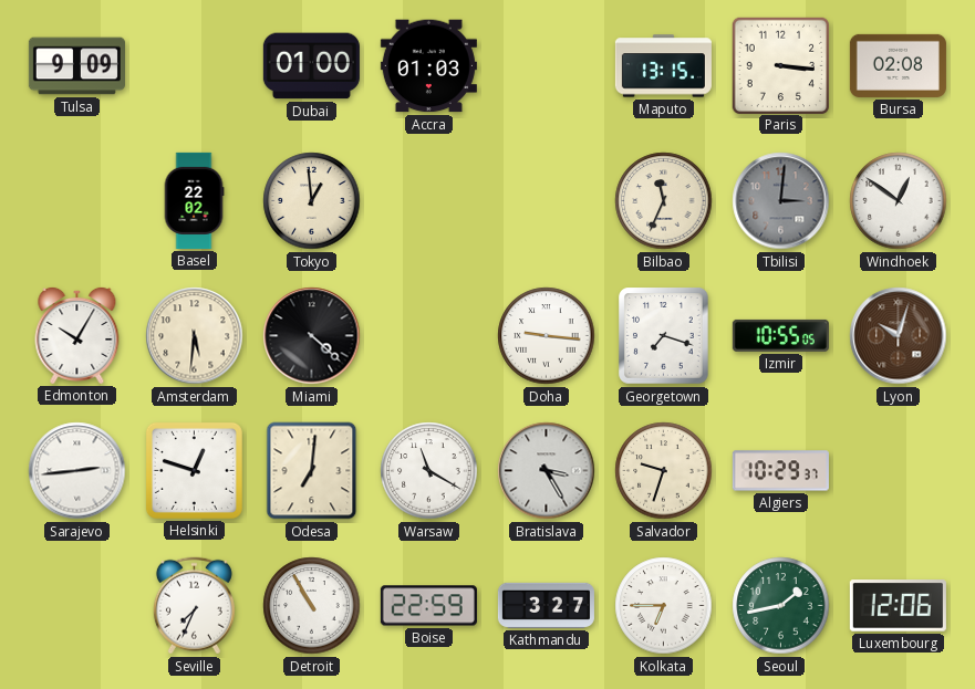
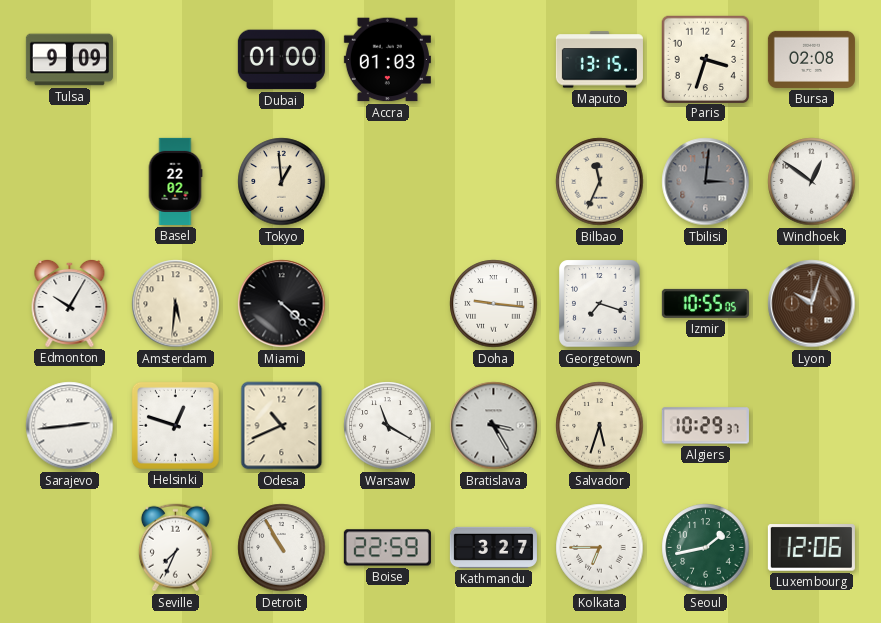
Paris: 3:16 -> 3:33
Odesa: 7:01 -> 10:41
Salvador: 9:33 -> 5:33
